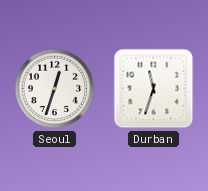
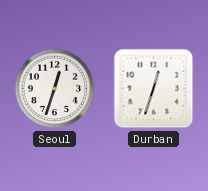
Durban: 11:33 -> 12:33
